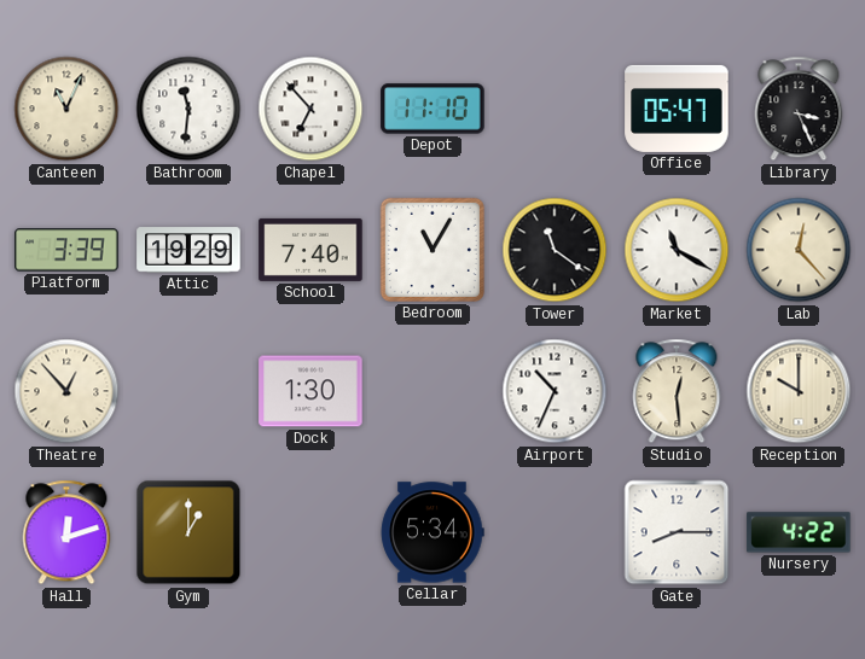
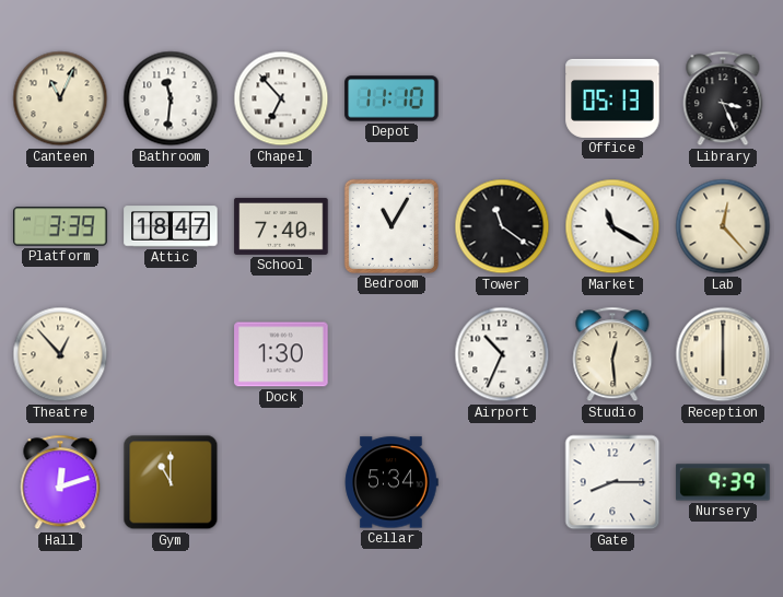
Office: 05:47 -> 05:13
Attic: 19:29 -> 18:47
Reception: 10:00 -> 6:00
Gym: 1:00 -> 11:00
Nursery: 4:22 -> 9:39
